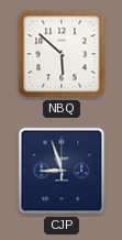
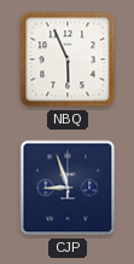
NBQ: 5:52 -> 5:56
